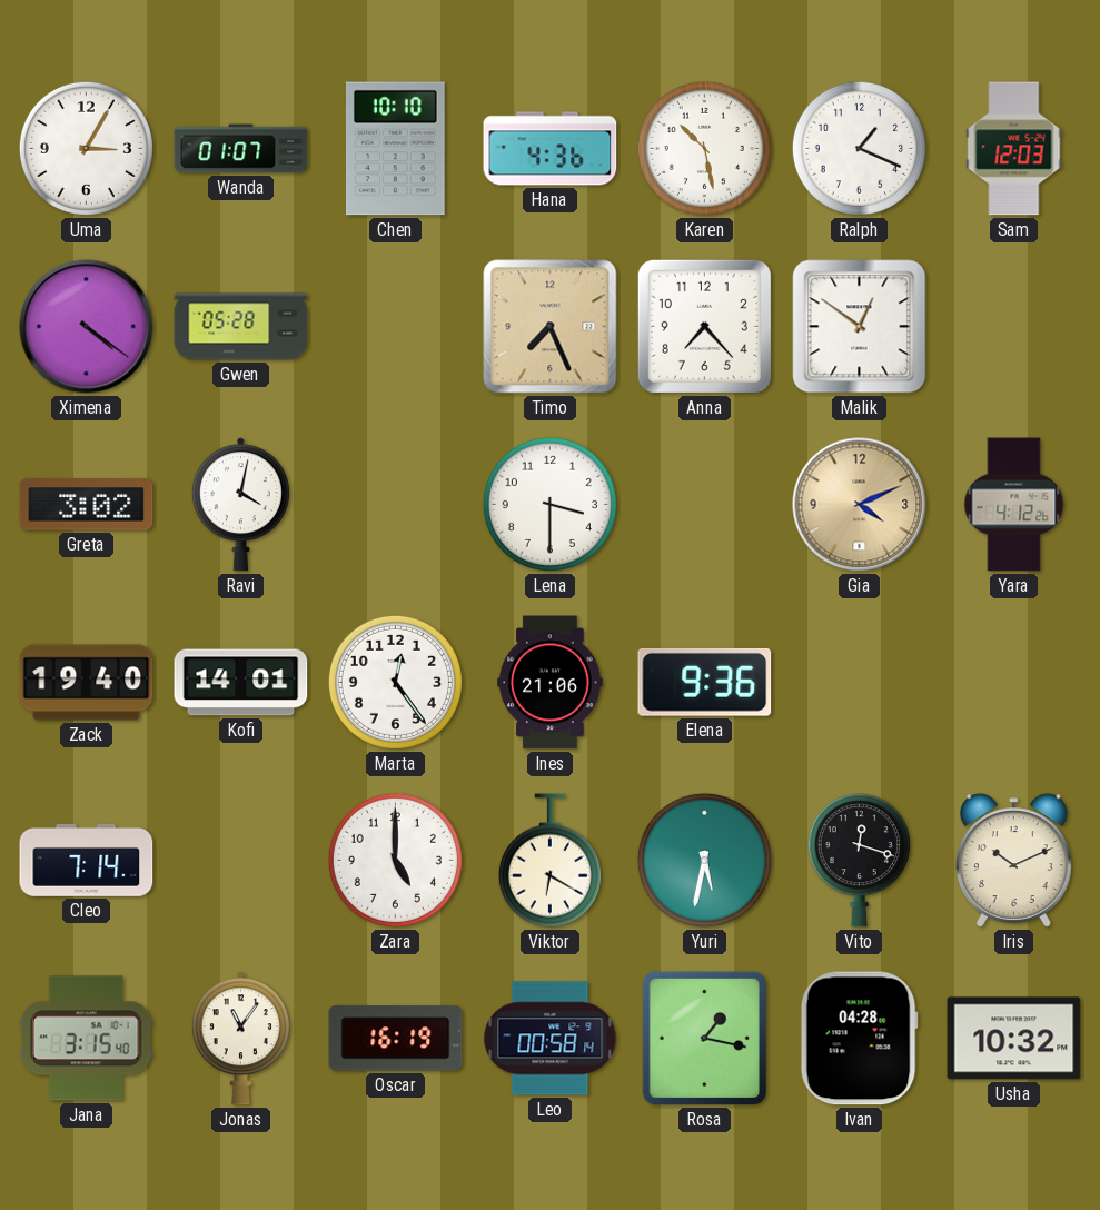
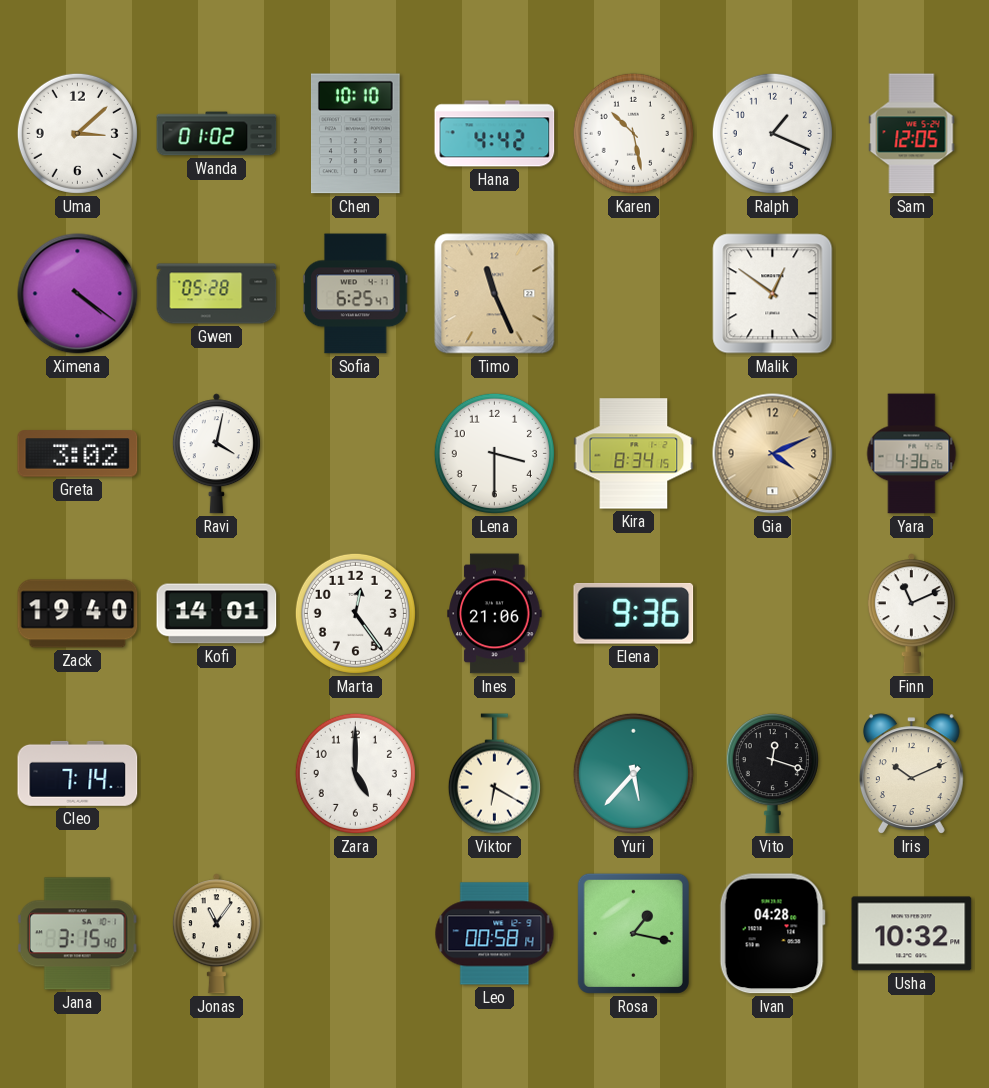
Uma: 3:05 -> 3:08
Wanda: 01:07 -> 01:02
Hana: 4:36 -> 4:42
Sam: 12:03 -> 12:05
Sofia: none -> 6:25
Timo: 7:26 -> 11:26
Anna: 7:23 -> none
Kira: none -> 8:34
Yara: 4:12 -> 4:36
Finn: none -> 11:11
Yuri: 5:32 -> 5:37
Oscar: 16:19 -> none
